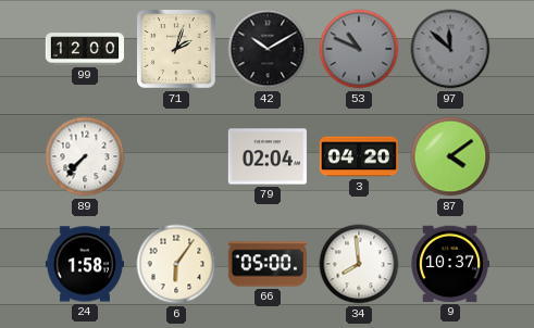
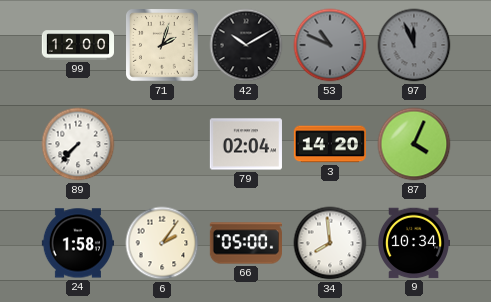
97: 11:52 -> 11:56
3: 04:20 -> 14:20
87: 4:09 -> 4:04
6: 6:06 -> 2:06
9: 10:37 -> 10:34
